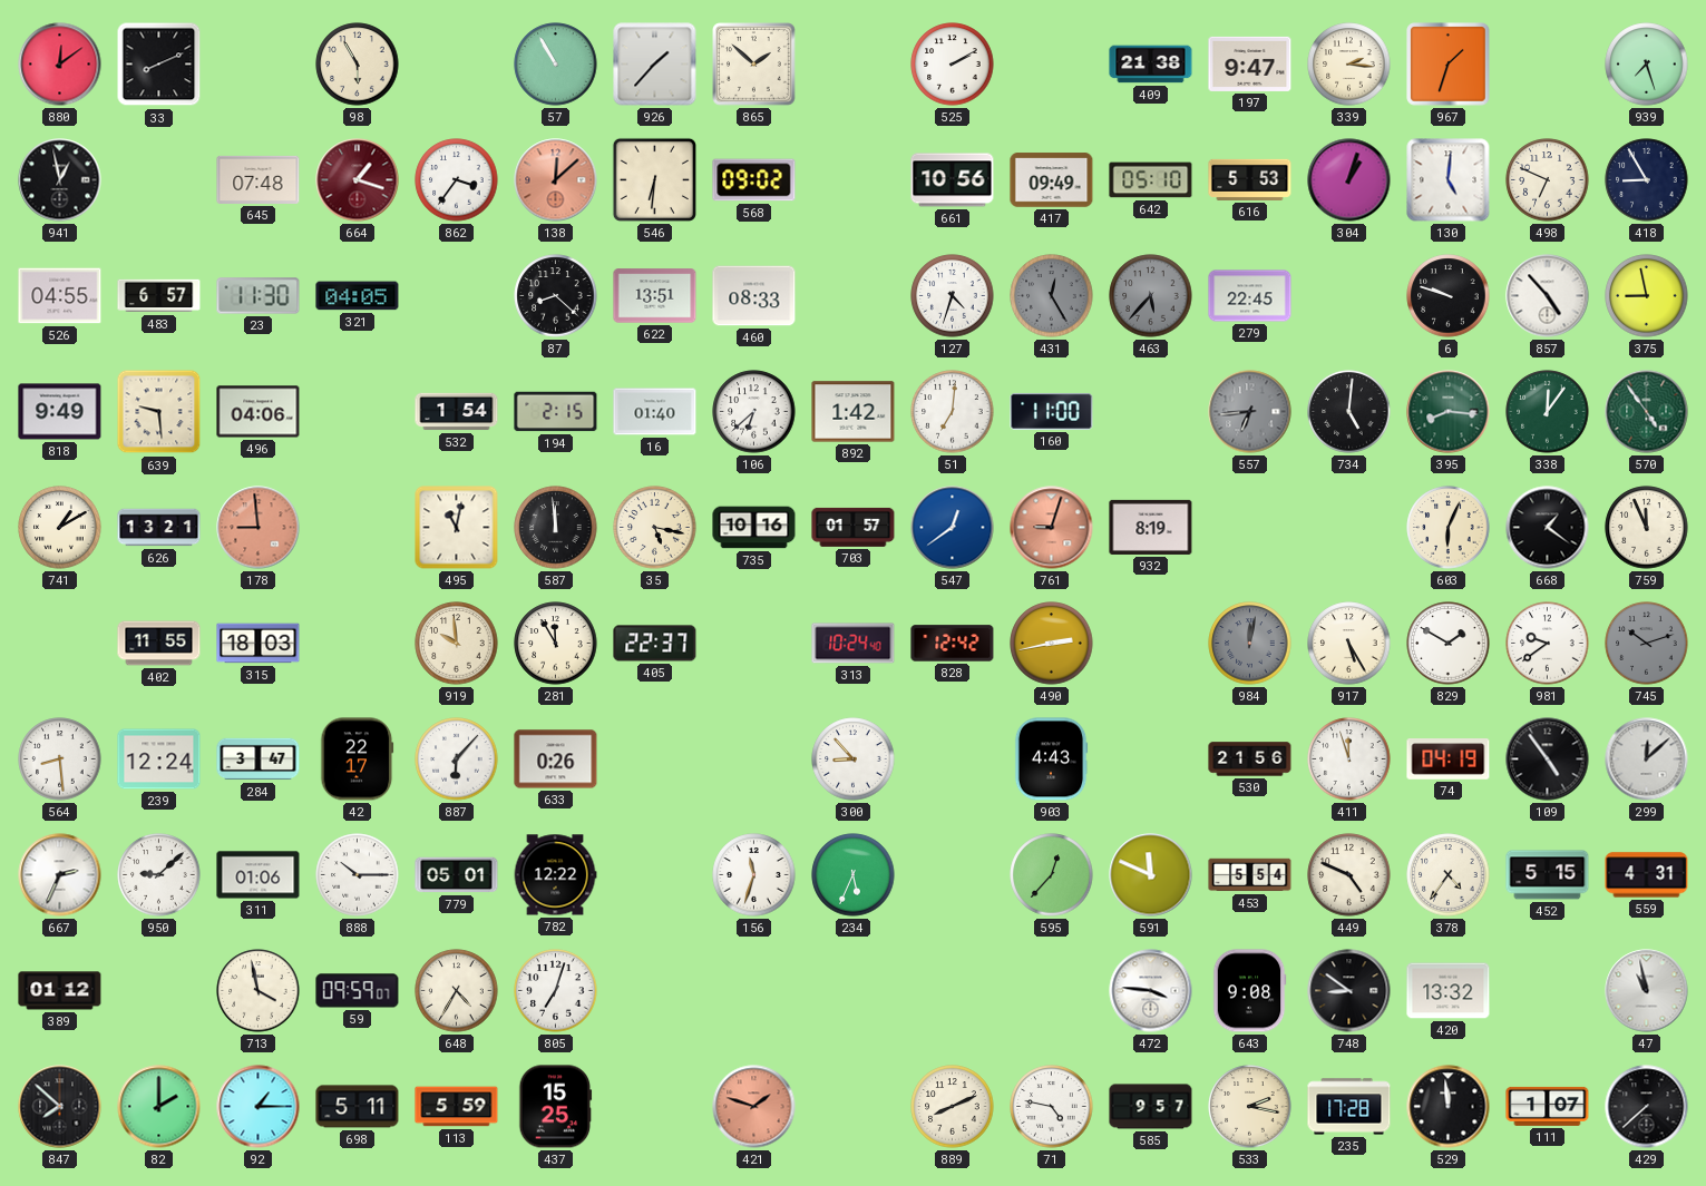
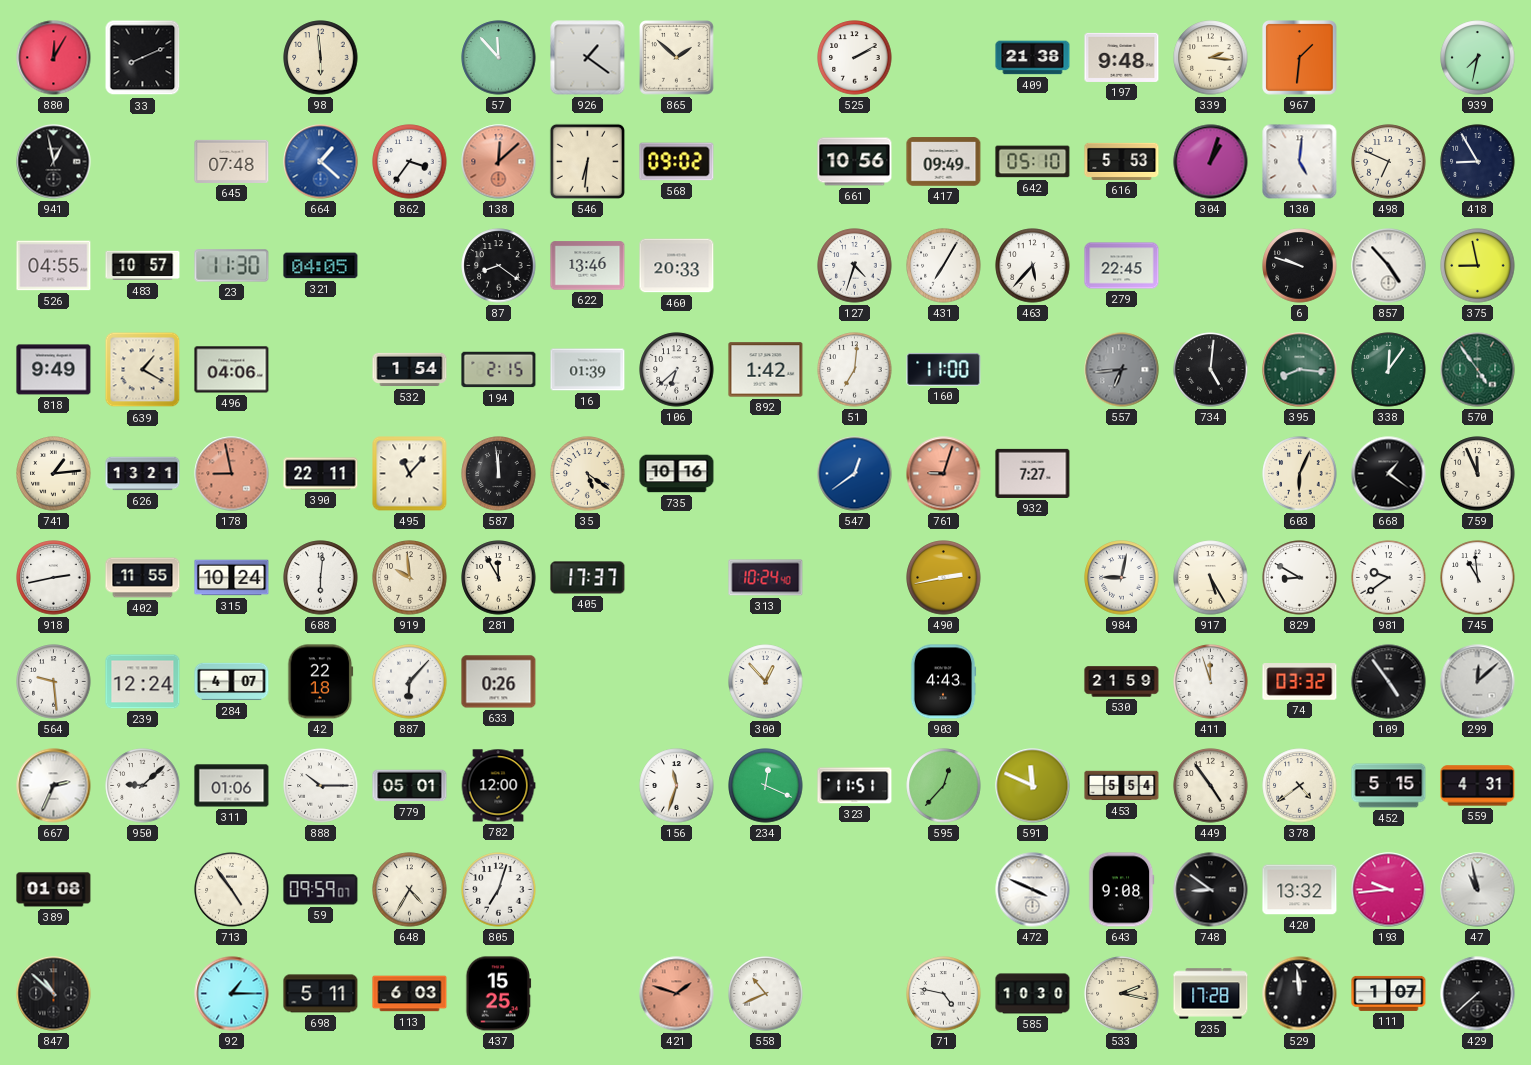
880: 12:09 -> 12:05
98: 5:55 -> 5:59
57: 10:55 -> 11:53
926: 1:37 -> 1:21
197: 9:47 -> 9:48
967: 1:33 -> 1:31
939: 7:27 -> 7:32
664: 1:18 -> 1:22
664 dial: burgundy -> blue
483: 6:57 -> 10:57
87: 8:22 -> 8:21
622: 13:51 -> 13:46
460: 08:33 -> 20:33
431: 12:25 -> 7:05
431 dial: grey -> white
463 dial: grey -> white
639: 9:29 -> 1:20
16: 01:40 -> 01:39
741: 1:10 -> 1:14
178: 8:59 -> 8:58
390: none -> 22:11
495: 11:02 -> 11:07
35: 5:17 -> 5:21
703: 01:57 -> none
932: 8:19 -> 7:27
918: none -> 2:43
315: 18:03 -> 10:24
688: none -> 6:01
405: 22:37 -> 17:37
828: 12:42 -> none
984: 12:02 -> 9:02
984 dial: grey -> white
829: 1:50 -> 8:50
745: 10:12 -> 10:59
745 dial: grey -> white
564: 8:29 -> 9:29
284: 3:47 -> 4:07
42: 22:17 -> 22:18
300: 8:53 -> 12:53
530: 21:56 -> 21:59
74: 04:19 -> 03:32
782: 12:22 -> 12:00
234: 5:34 -> 12:19
323: none -> 11:51
449: 4:49 -> 4:54
378: 4:36 -> 4:39
389: 01:12 -> 01:08
713: 3:58 -> 4:54
472: 3:46 -> 3:49
193: none -> 9:44
847: 7:52 -> 10:52
82: 2:00 -> none
113: 5:59 -> 6:03
558: none -> 10:41
889: 8:11 -> none
585: 9:57 -> 10:30
